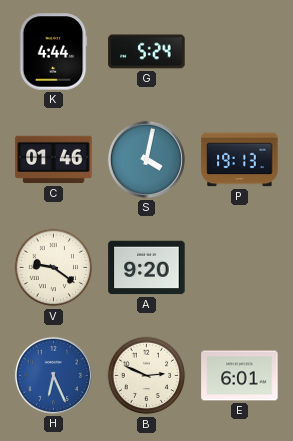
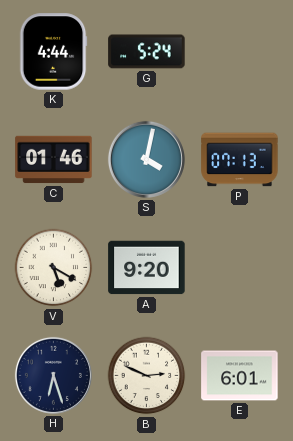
P: 19:13 -> 07:13
V: 9:21 -> 5:20
H: 6:26 -> 6:27
H dial: blue -> navy
